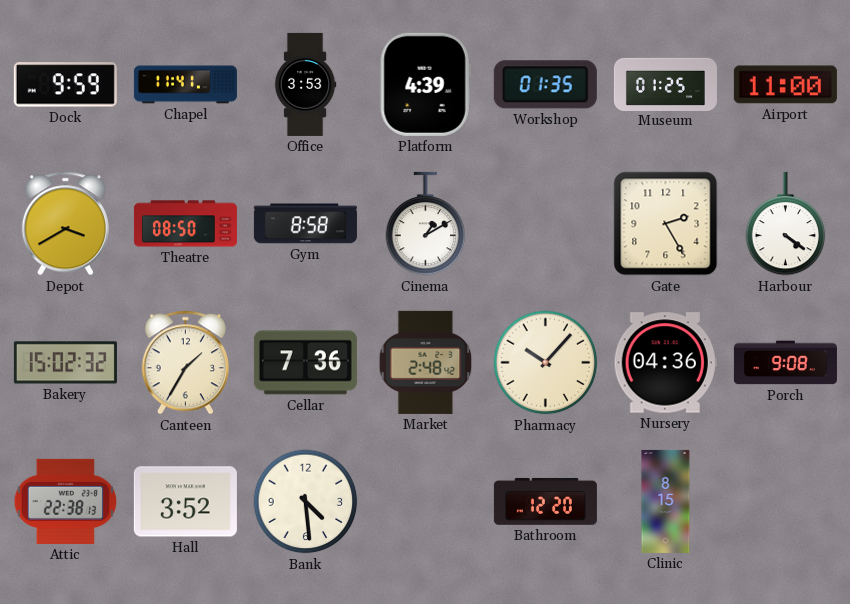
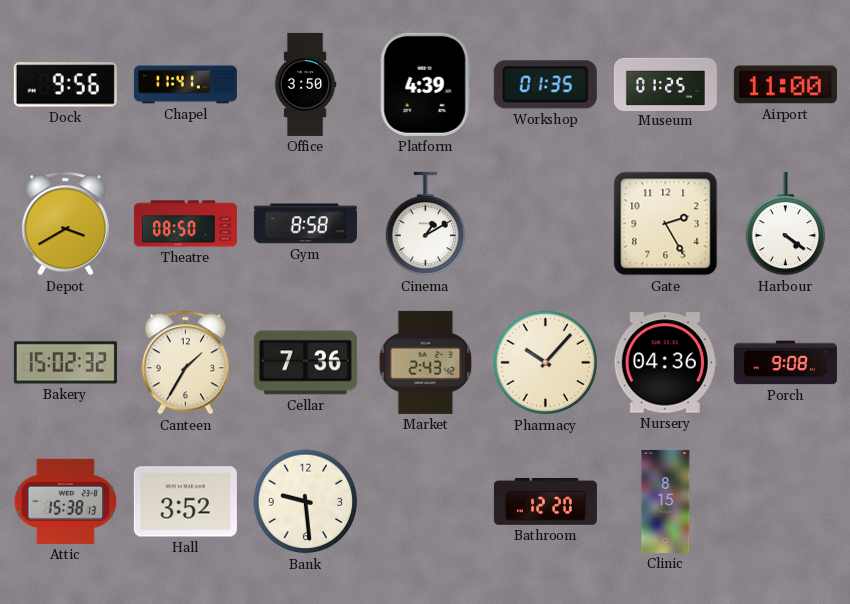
Dock: 9:59 -> 9:56
Office: 3:53 -> 3:50
Market: 2:48 -> 2:43
Attic: 22:38 -> 15:38
Bank: 4:29 -> 9:29
